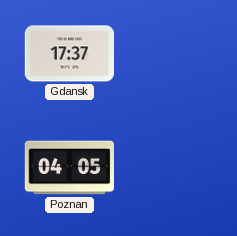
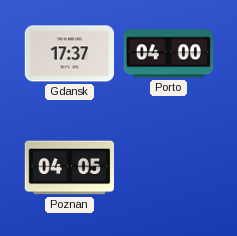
Porto: none -> 04:00
